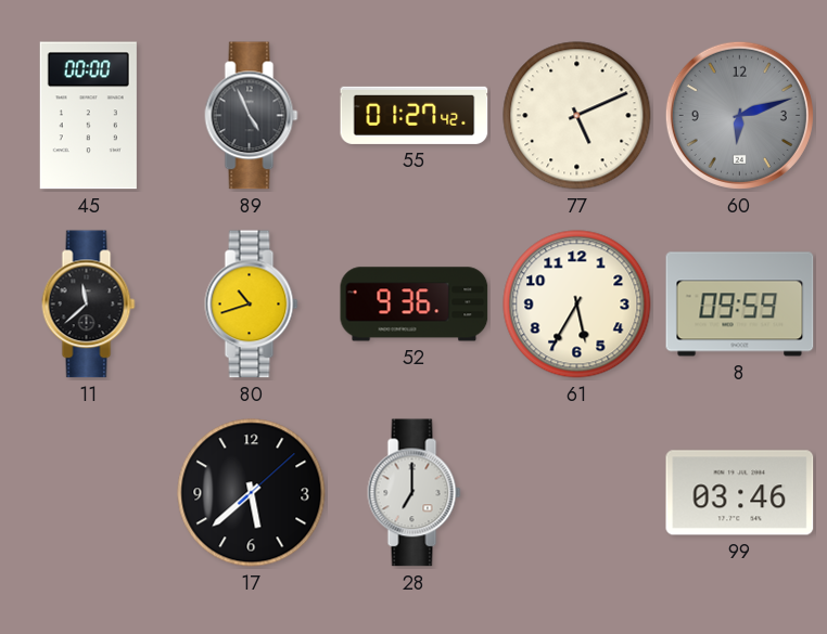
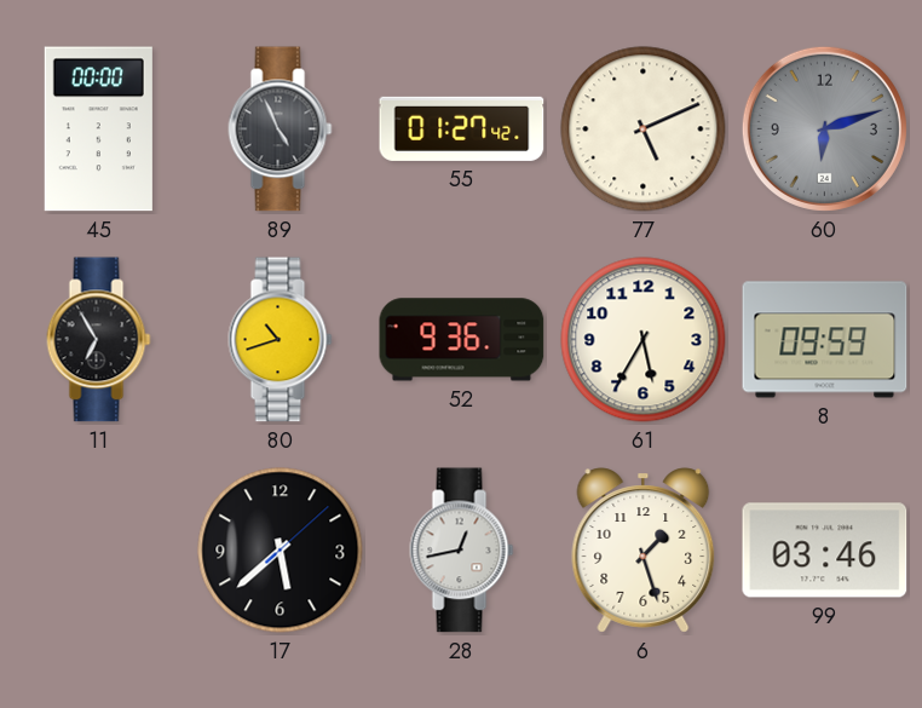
11: 11:38 -> 6:55
28: 7:00 -> 12:43
6: none -> 1:27
